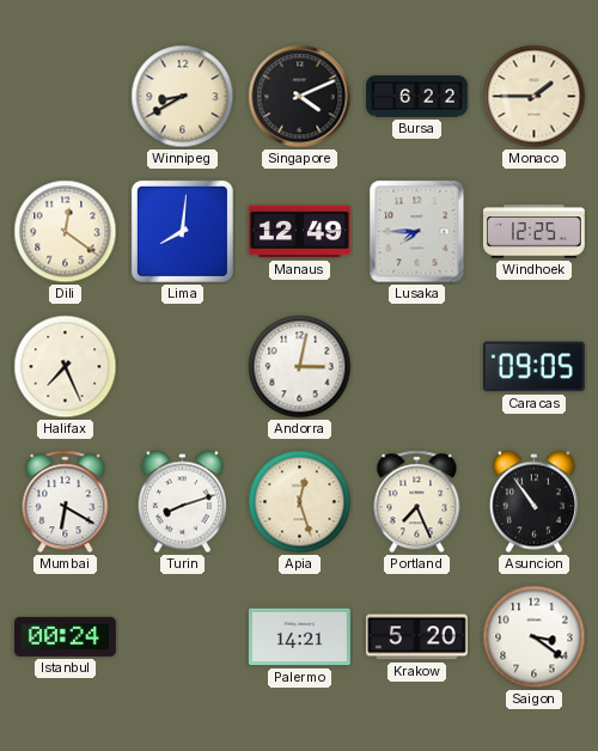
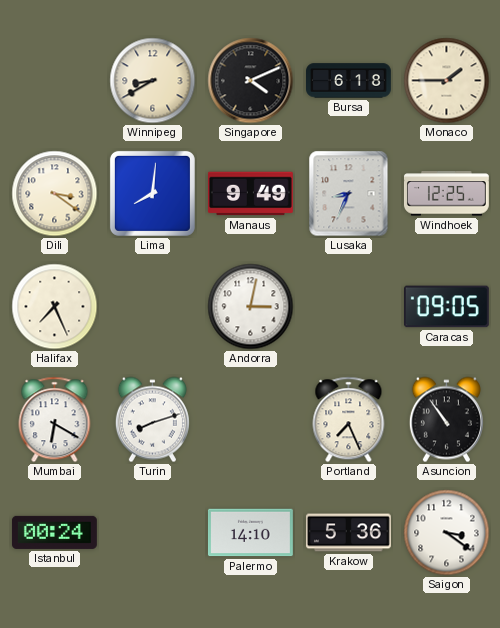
Bursa: 6:22 -> 6:18
Dili: 12:21 -> 3:21
Manaus: 12:49 -> 9:49
Lusaka: 7:45 -> 8:34
Apia: 12:27 -> none
Palermo: 14:21 -> 14:10
Krakow: 5:20 -> 5:36
